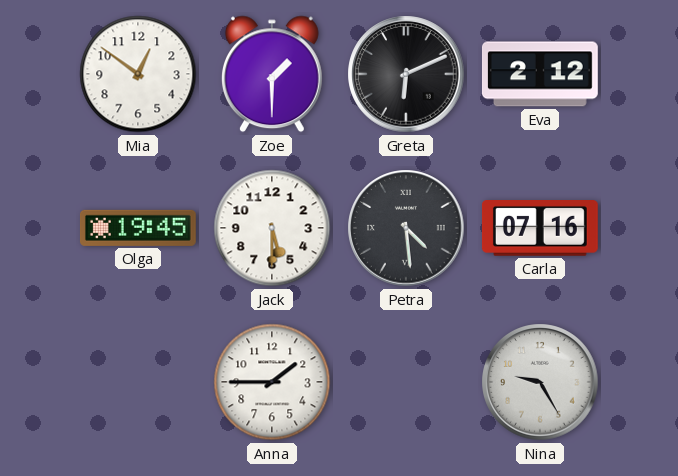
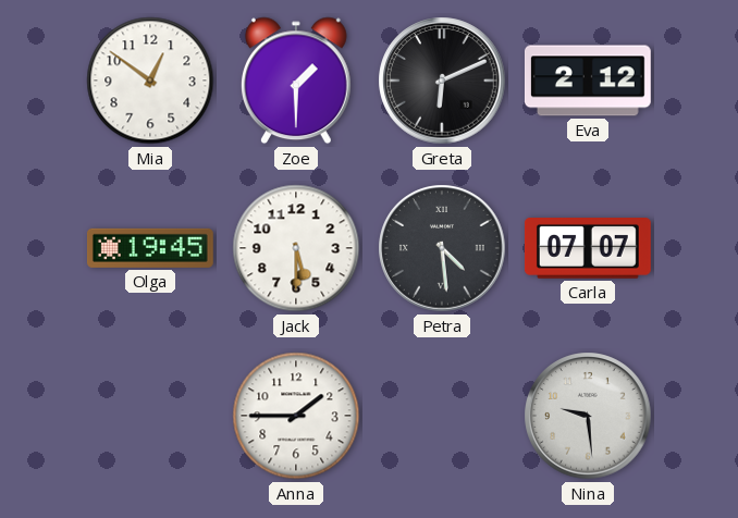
Carla: 07:16 -> 07:07
Nina: 9:25 -> 9:29
